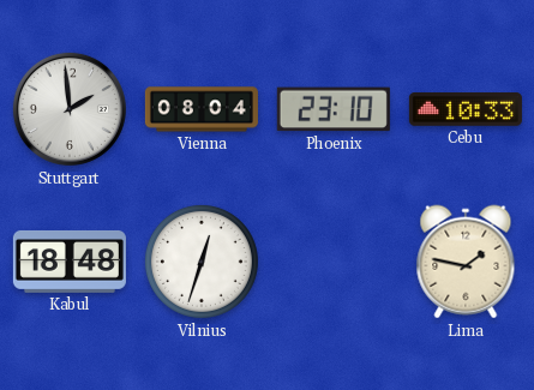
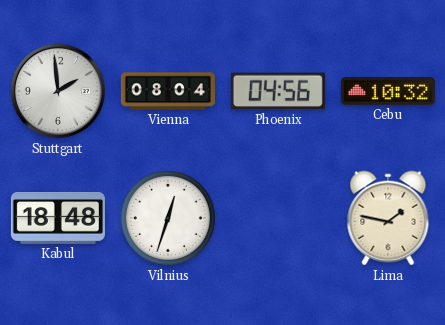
Phoenix: 23:10 -> 04:56
Cebu: 10:33 -> 10:32
